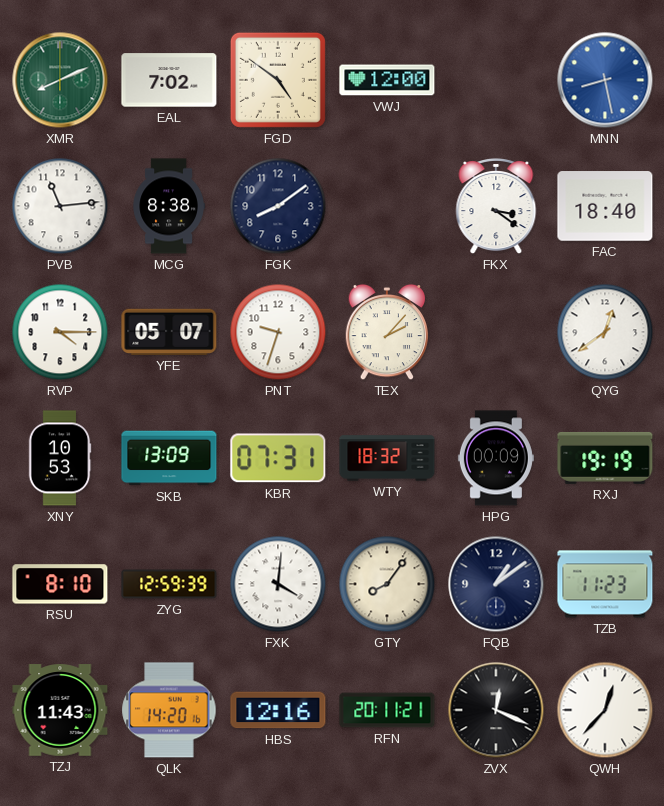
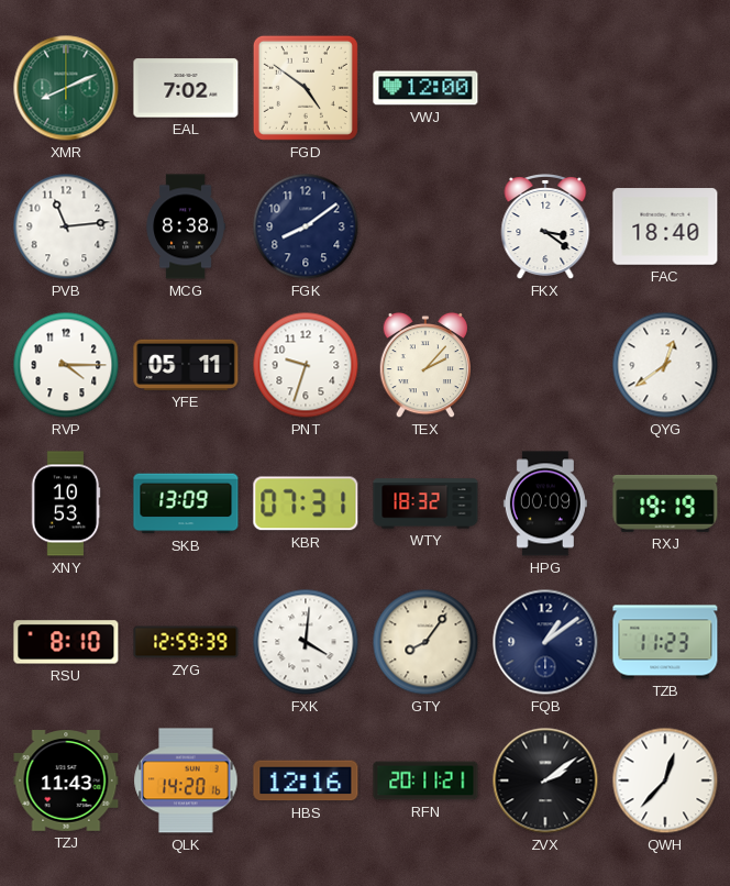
MNN: 8:28 -> none
YFE: 05:07 -> 05:11
ZVX: 12:19 -> 2:09
